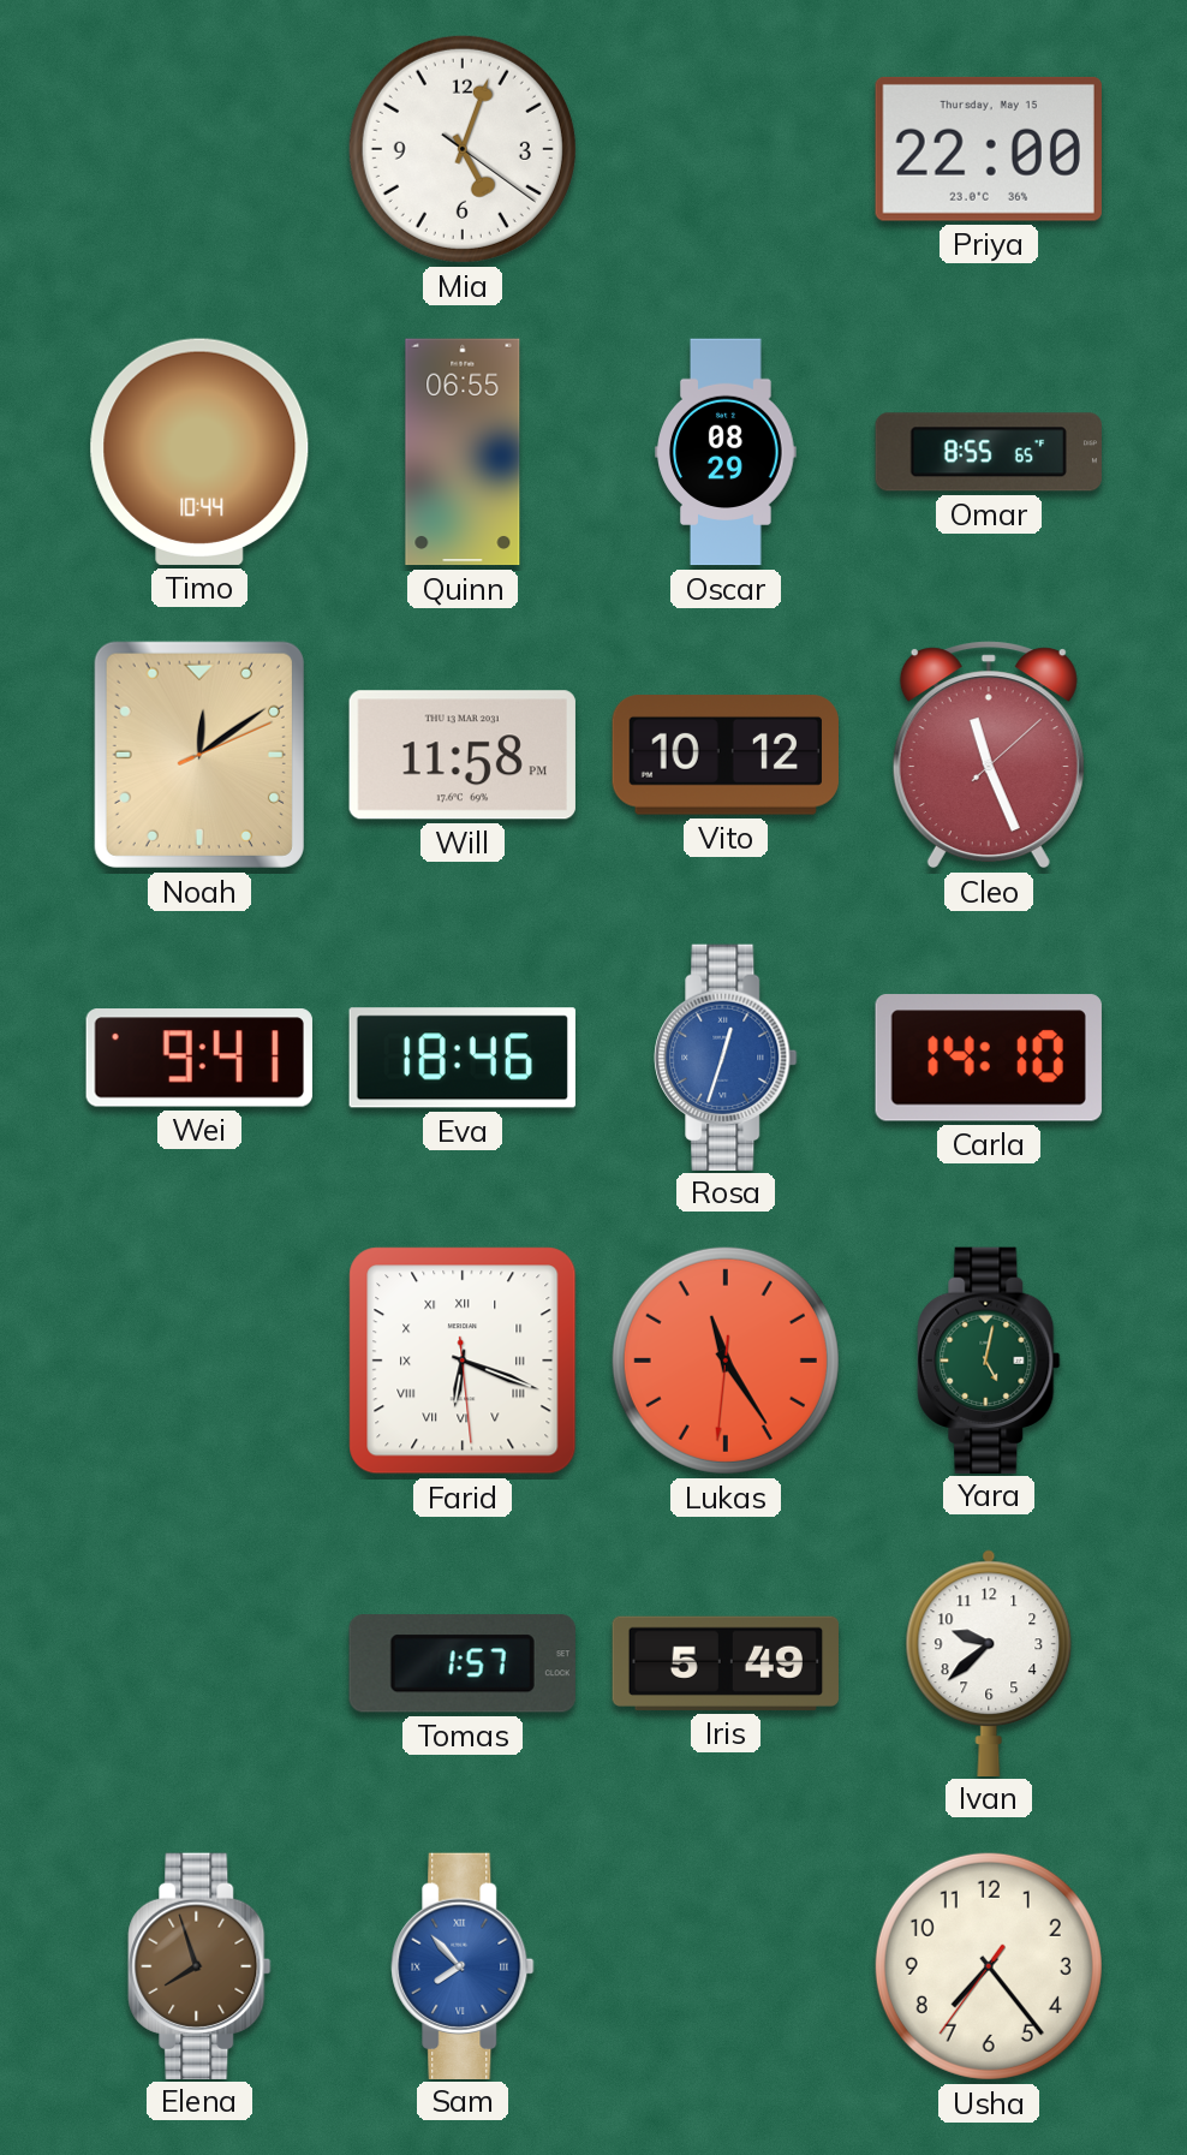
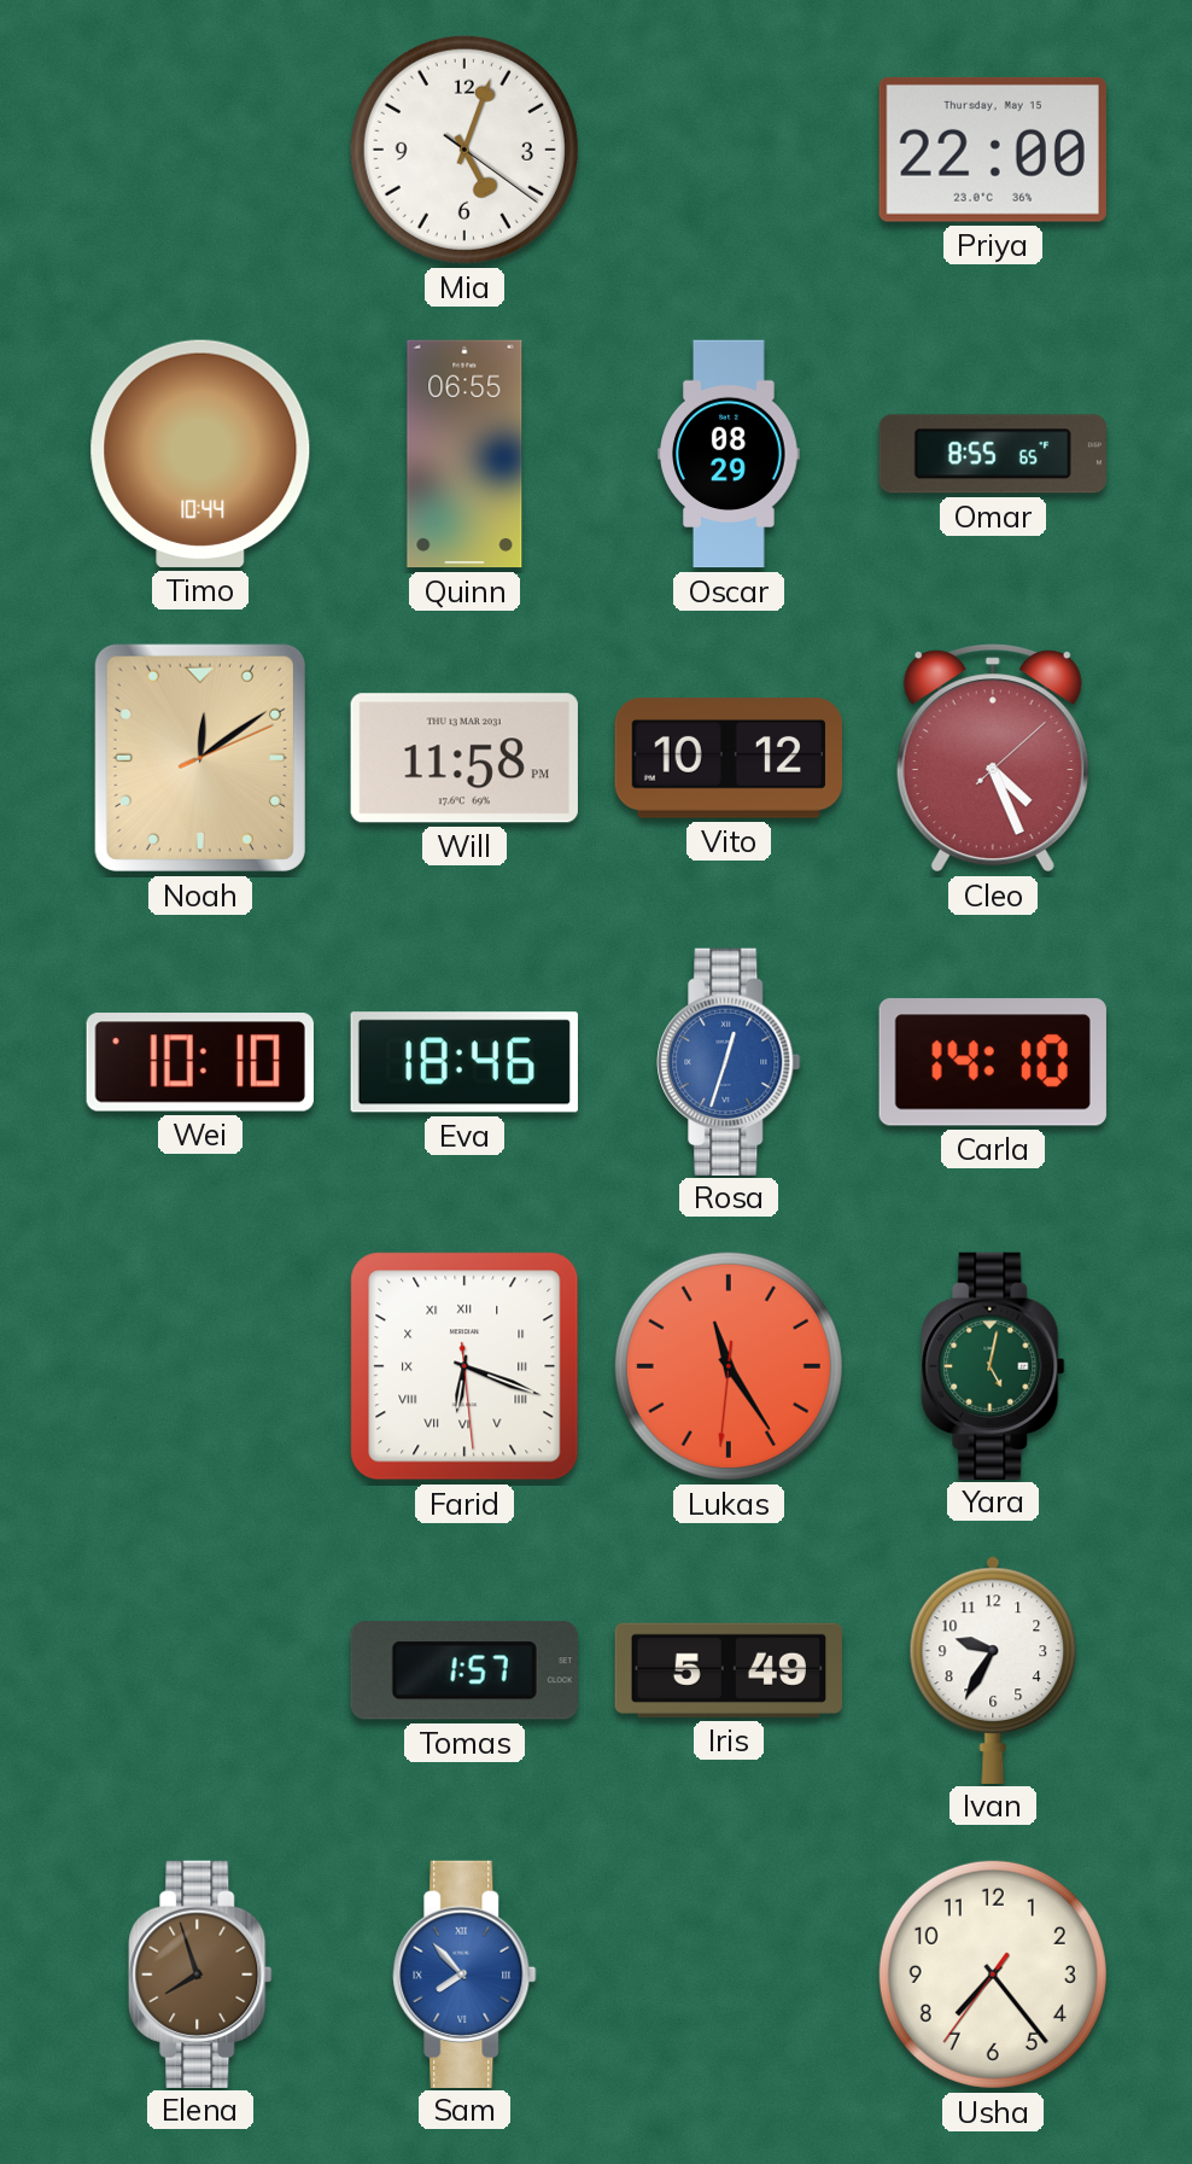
Cleo: 11:26 -> 4:26
Wei: 9:41 -> 10:10
Ivan: 9:38 -> 9:35
